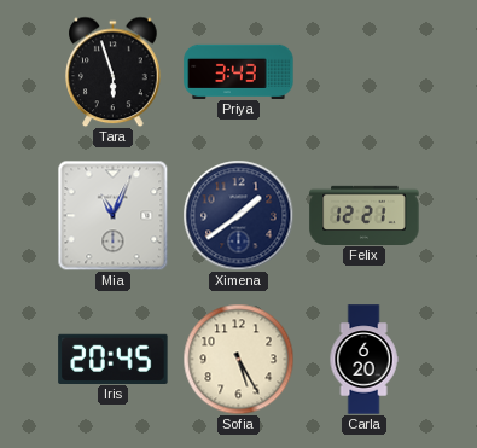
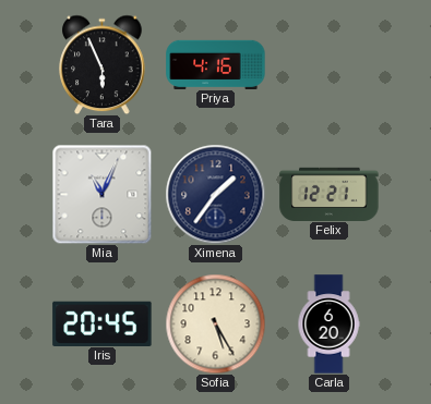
Tara: 5:57 -> 5:56
Priya: 3:43 -> 4:16
Ximena: 1:39 -> 1:36
